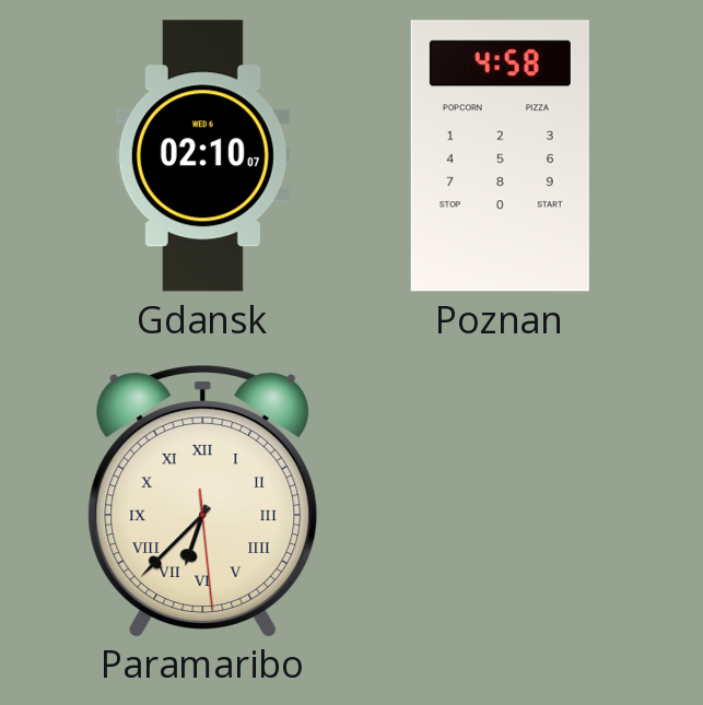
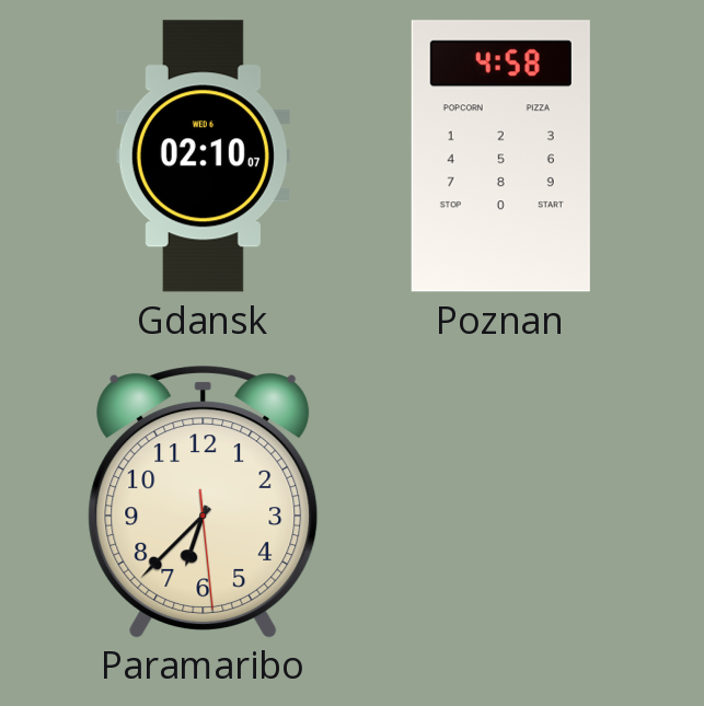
Paramaribo numerals: Roman -> Arabic
